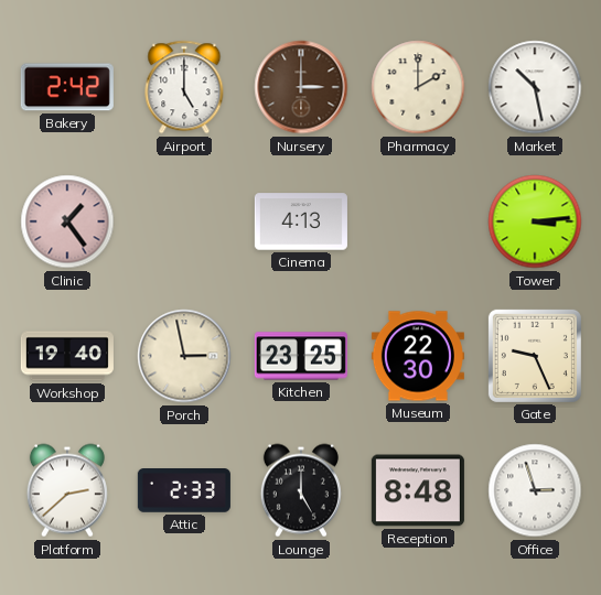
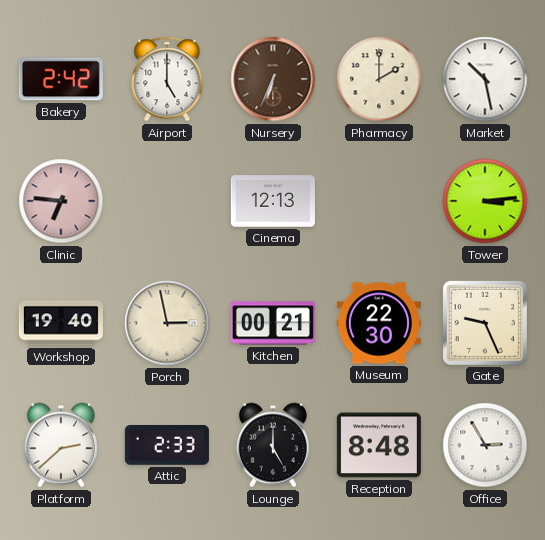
Nursery: 3:00 -> 6:34
Clinic: 1:24 -> 6:46
Cinema: 4:13 -> 12:13
Kitchen: 23:25 -> 00:21
Office: 2:57 -> 2:55
